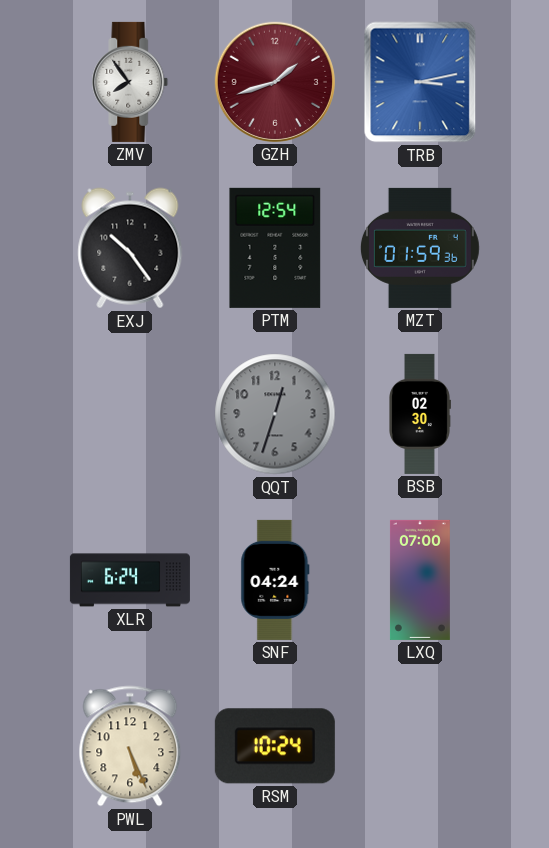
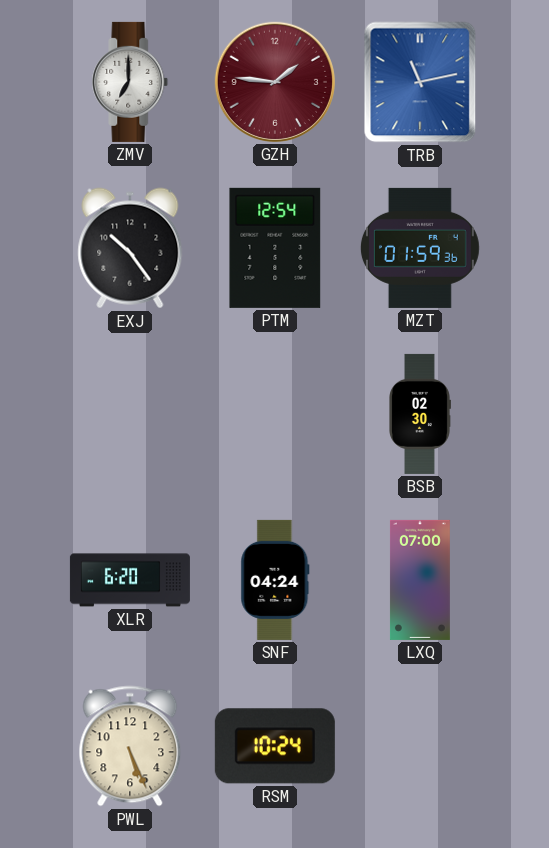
ZMV: 7:54 -> 7:00
GZH: 1:42 -> 1:46
TRB: 3:13 -> 11:13
QQT: 12:33 -> none
XLR: 6:24 -> 6:20
